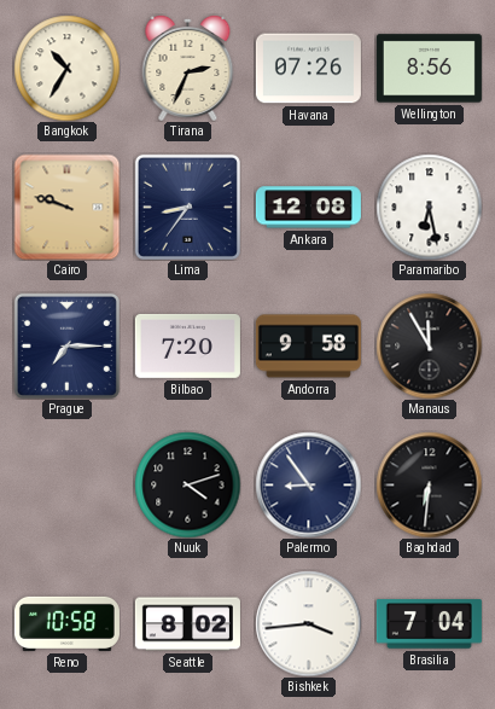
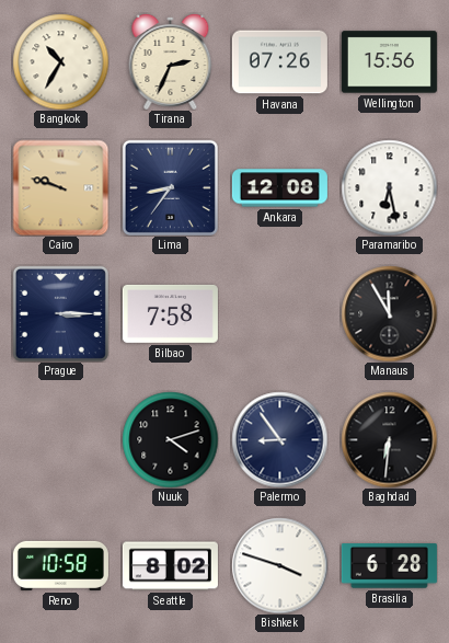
Wellington: 8:56 -> 15:56
Prague: 7:15 -> 3:15
Bilbao: 7:20 -> 7:58
Andorra: 9:58 -> none
Bishkek: 3:44 -> 3:48
Brasilia: 7:04 -> 6:28
